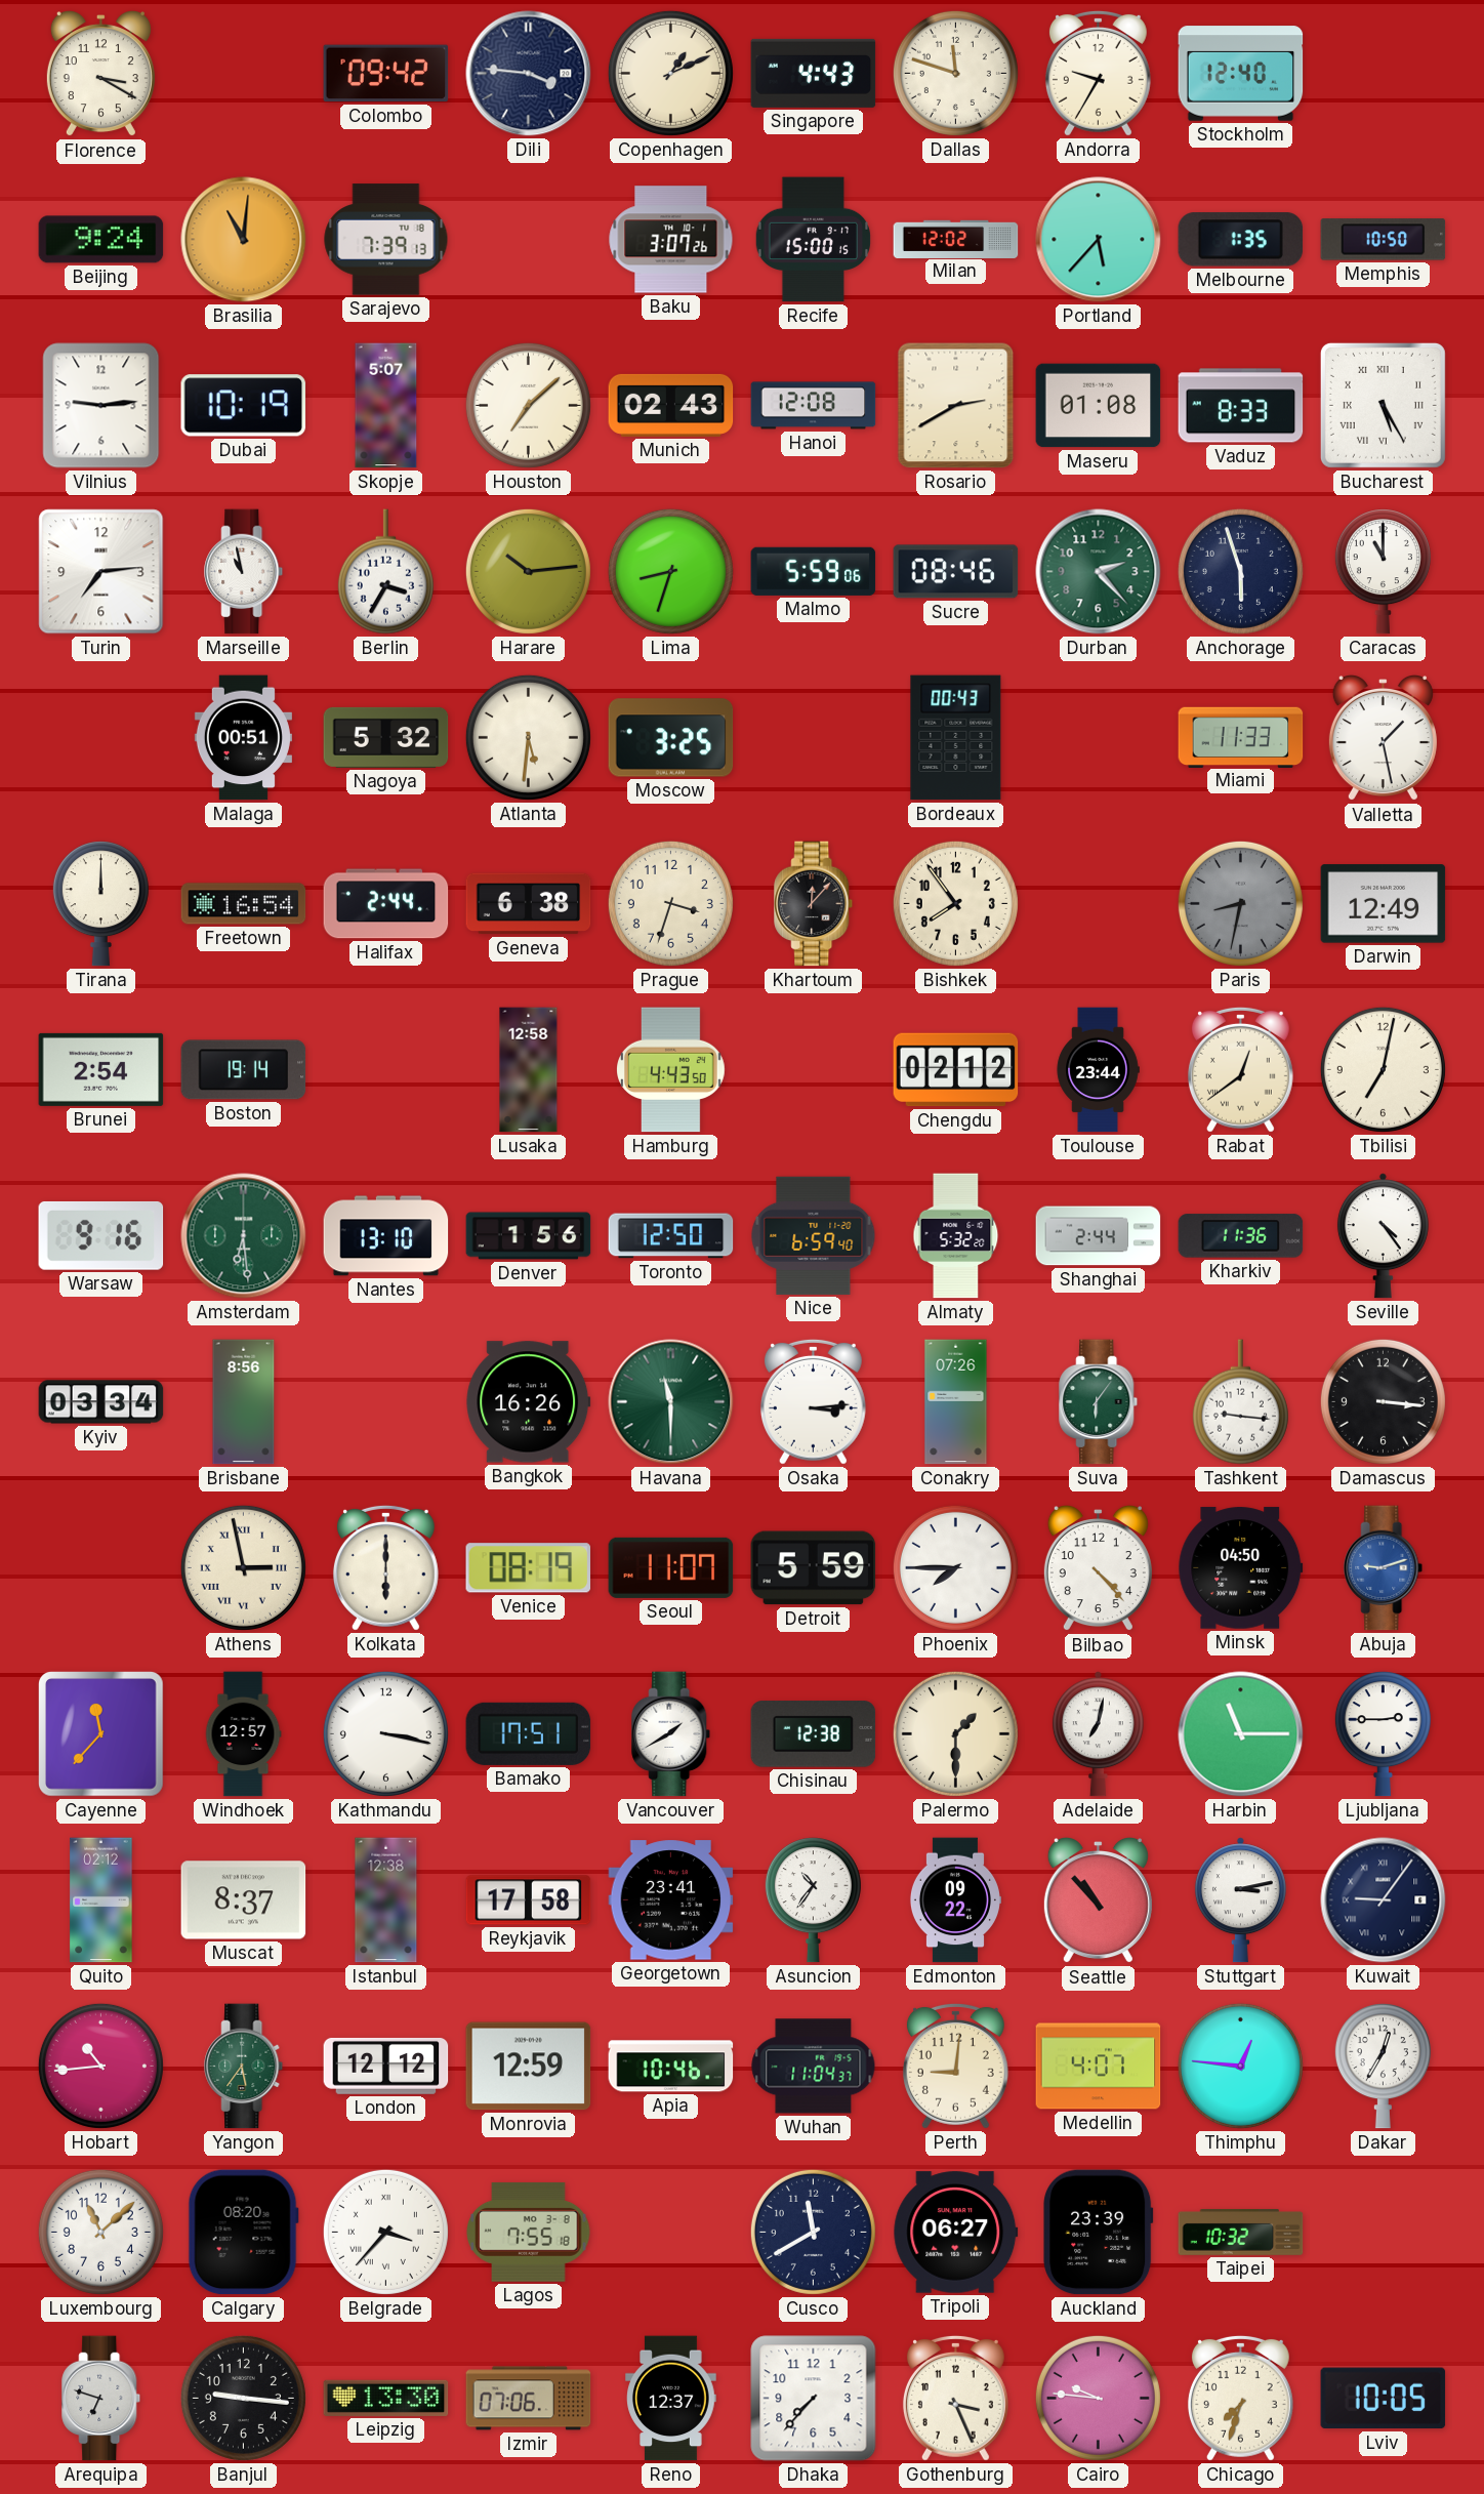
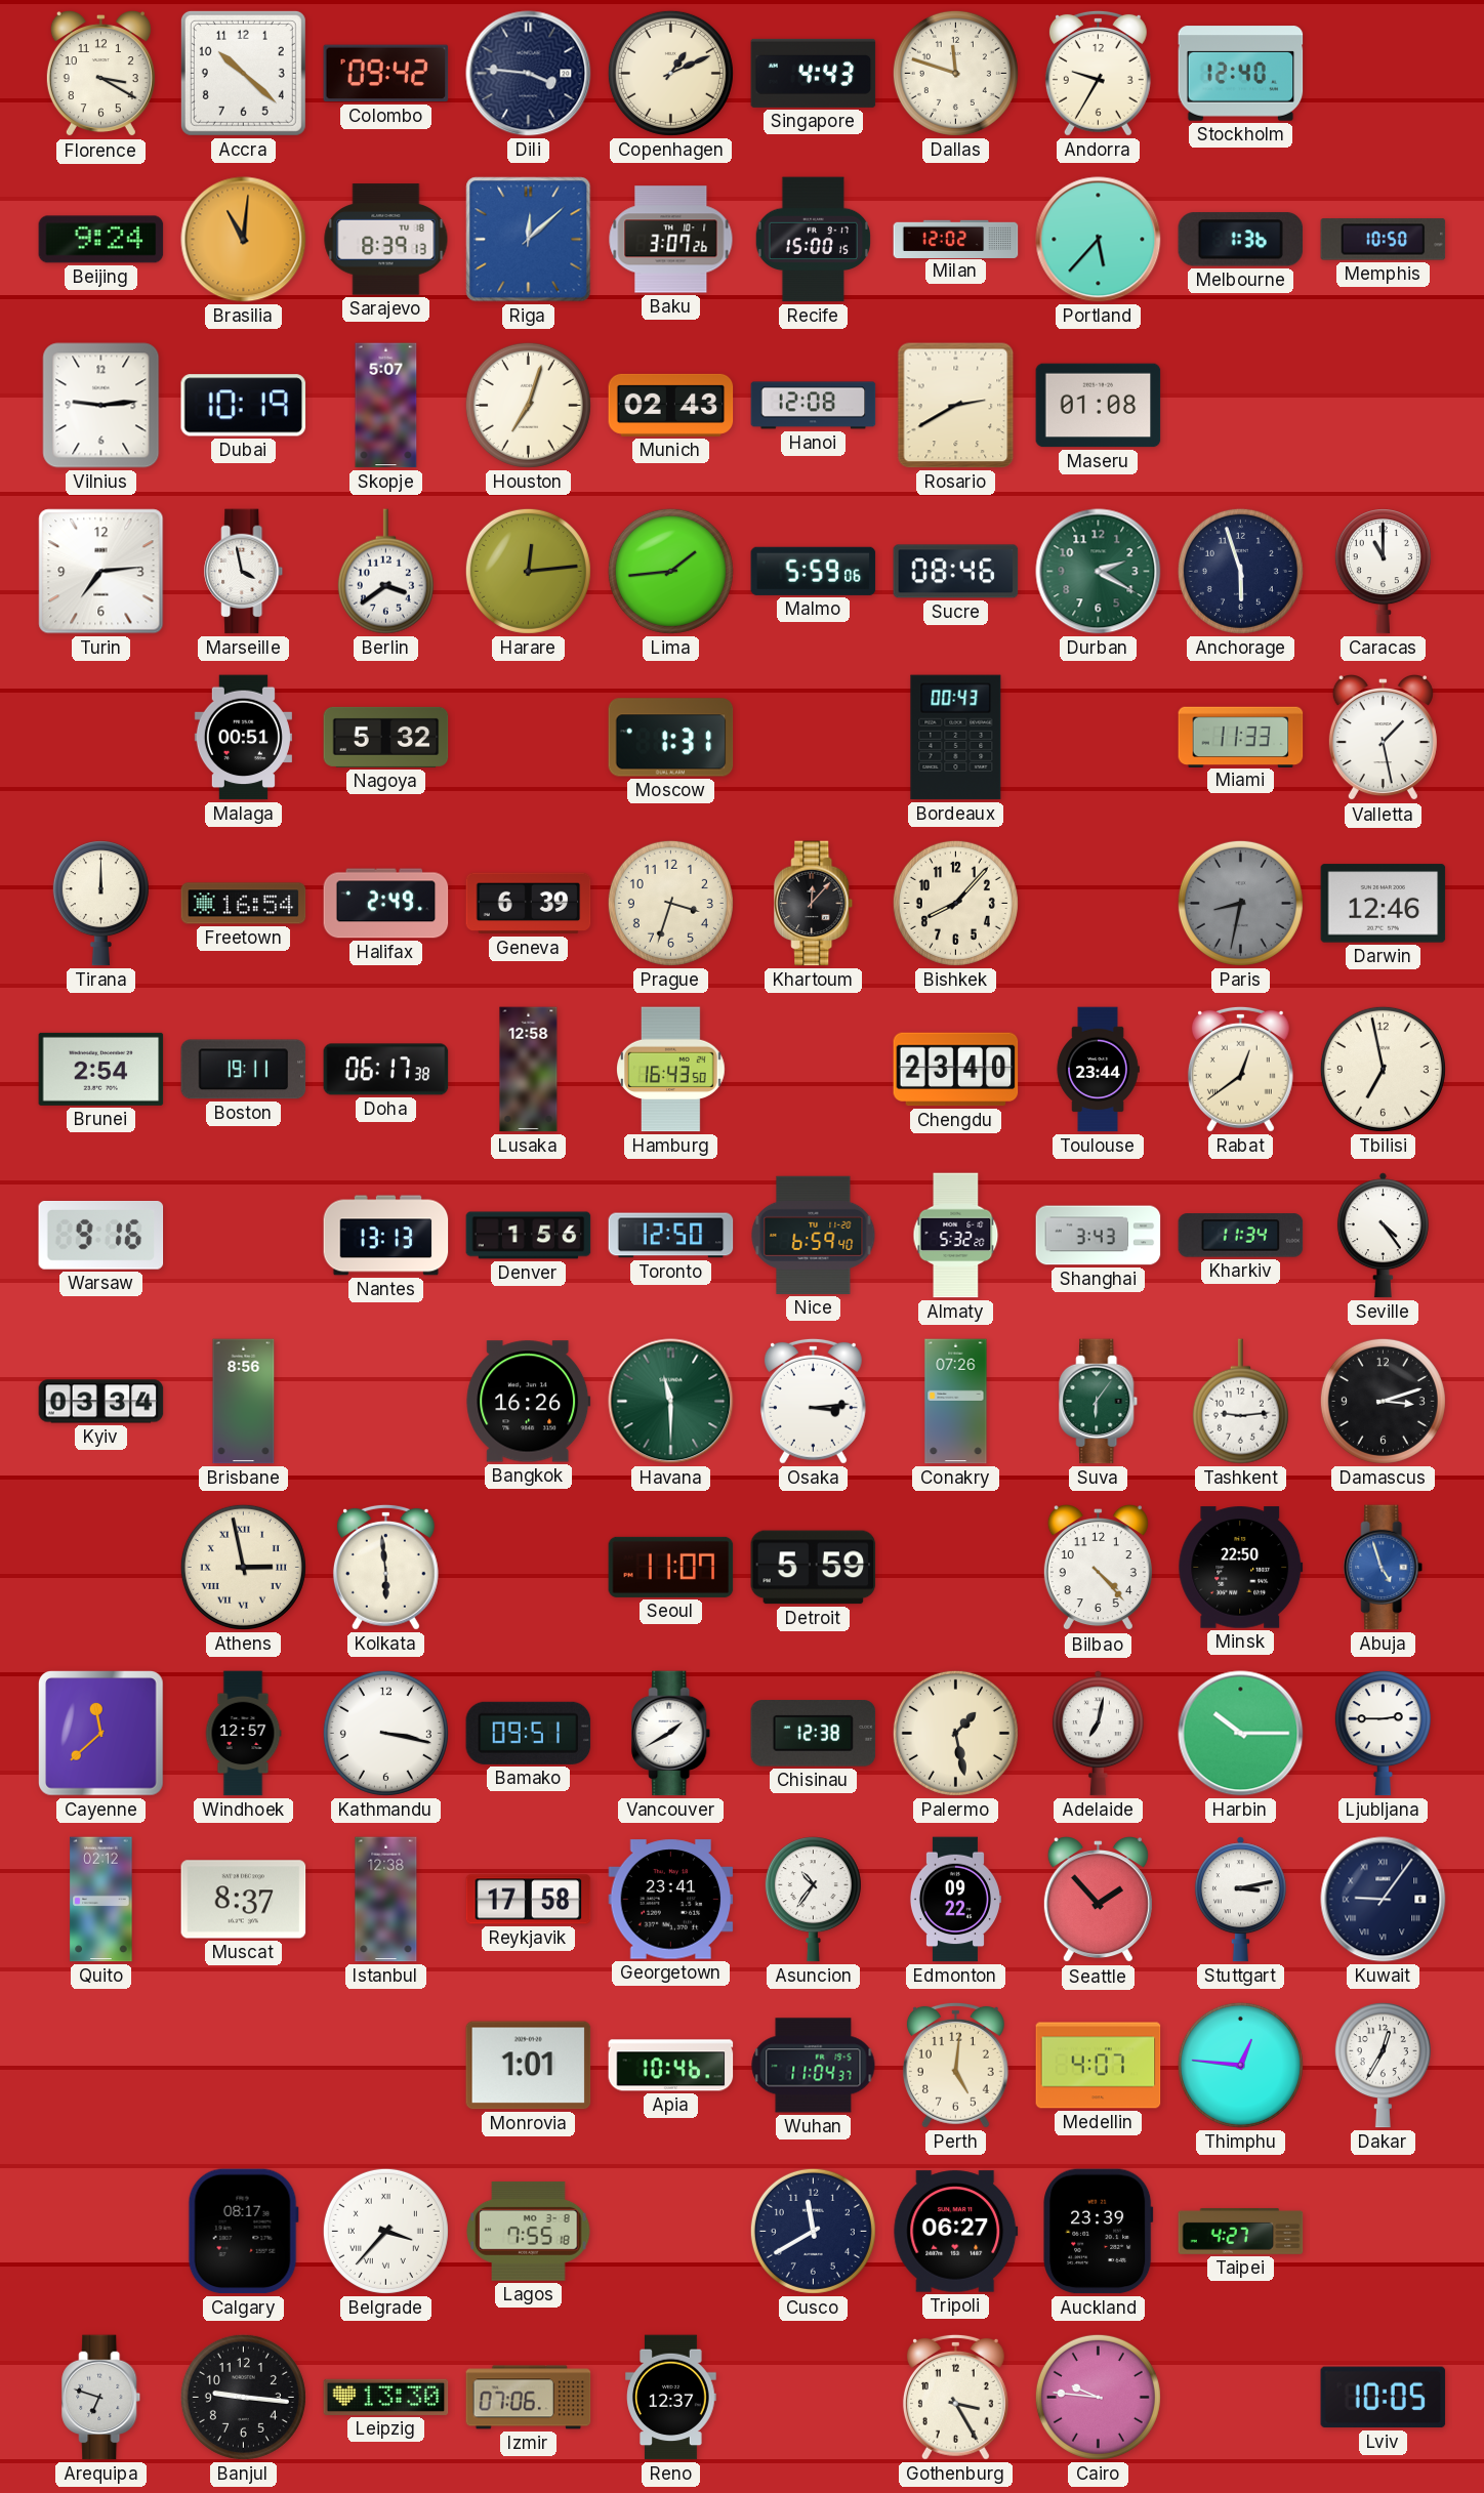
Accra: none -> 10:22
Sarajevo: 7:39 -> 8:39
Riga: none -> 12:08
Melbourne: 1:35 -> 1:36
Houston: 7:08 -> 7:03
Vaduz: 8:33 -> none
Bucharest: 5:25 -> none
Marseille: 10:58 -> 3:58
Berlin: 3:35 -> 3:39
Harare: 10:14 -> 12:14
Lima: 8:33 -> 1:44
Durban: 2:23 -> 2:20
Atlanta: 5:31 -> none
Moscow: 3:25 -> 1:31
Halifax: 2:44 -> 2:49
Geneva: 6:38 -> 6:39
Bishkek: 7:54 -> 8:07
Darwin: 12:49 -> 12:46
Boston: 19:14 -> 19:11
Doha: none -> 06:17
Hamburg: 4:43 -> 16:43
Chengdu: 02:12 -> 23:40
Tbilisi: 7:02 -> 6:58
Amsterdam: 6:29 -> none
Nantes: 13:10 -> 13:13
Shanghai: 2:44 -> 3:43
Kharkiv: 11:36 -> 11:34
Tashkent: 9:16 -> 9:14
Damascus: 3:16 -> 3:12
Kolkata: 6:00 -> 5:59
Venice: 08:19 -> none
Phoenix: 7:45 -> none
Minsk: 04:50 -> 22:50
Abuja: 9:12 -> 4:57
Cayenne: 11:37 -> 11:38
Bamako: 17:51 -> 09:51
Palermo: 1:30 -> 1:28
Harbin: 11:15 -> 10:15
Seattle: 10:53 -> 1:53
Hobart: 10:44 -> none
Yangon: 5:36 -> none
London: 12:12 -> none
Monrovia: 12:59 -> 1:01
Perth: 9:01 -> 5:01
Luxembourg: 11:08 -> none
Calgary: 08:20 -> 08:17
Taipei: 10:32 -> 4:27
Dhaka: 7:37 -> none
Gothenburg: 3:26 -> 3:25
Chicago: 7:33 -> none
